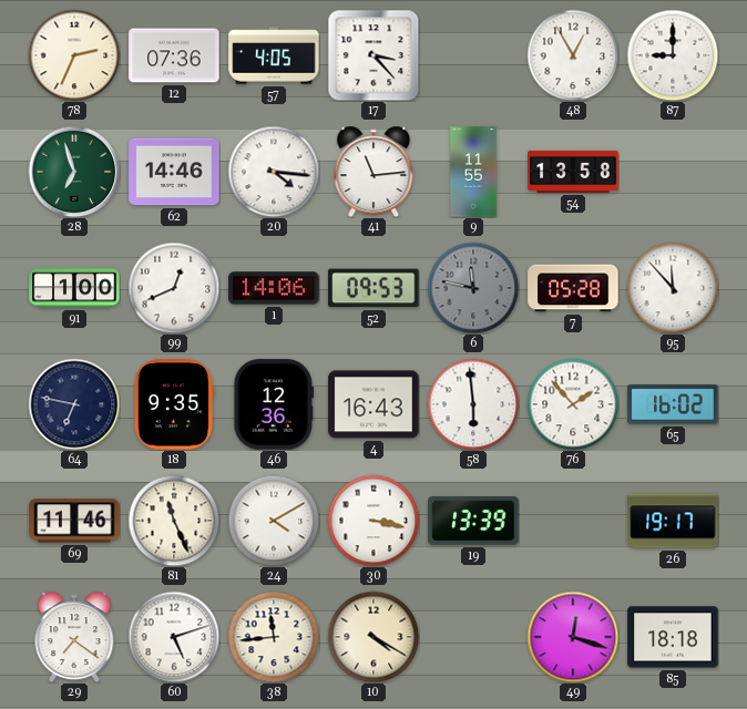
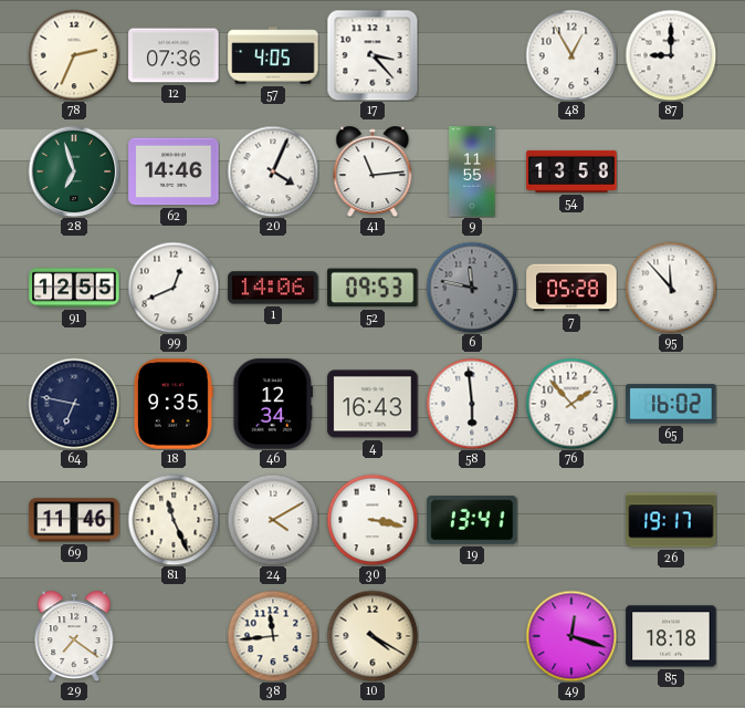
20: 4:16 -> 4:04
91: 1:00 -> 12:55
46: 12:36 -> 12:34
19: 13:39 -> 13:41
60: 5:12 -> none
